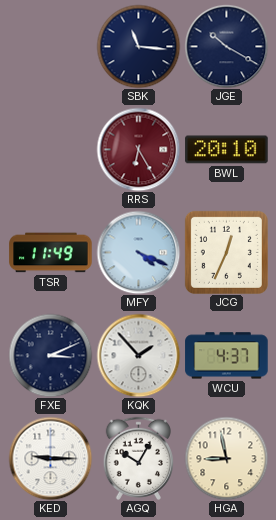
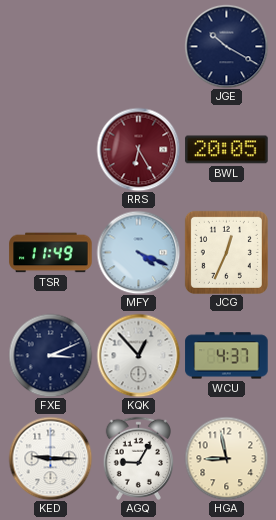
SBK: 11:16 -> none
BWL: 20:10 -> 20:05
KQK: 1:53 -> 12:53
AGQ: 10:05 -> 9:05
